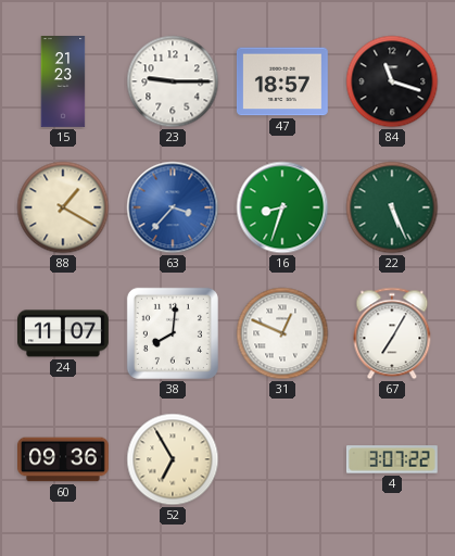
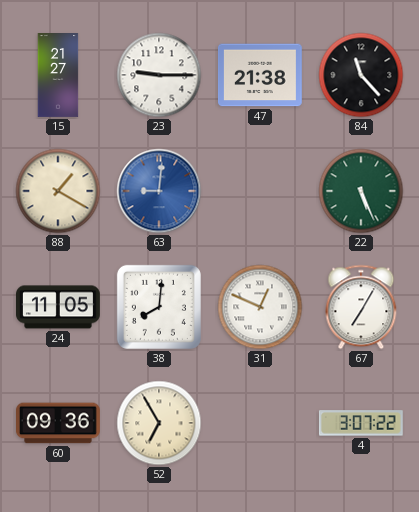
15: 21:23 -> 21:27
47: 18:57 -> 21:38
84: 11:18 -> 11:23
63: 3:37 -> 9:01
16: 8:33 -> none
24: 11:07 -> 11:05
